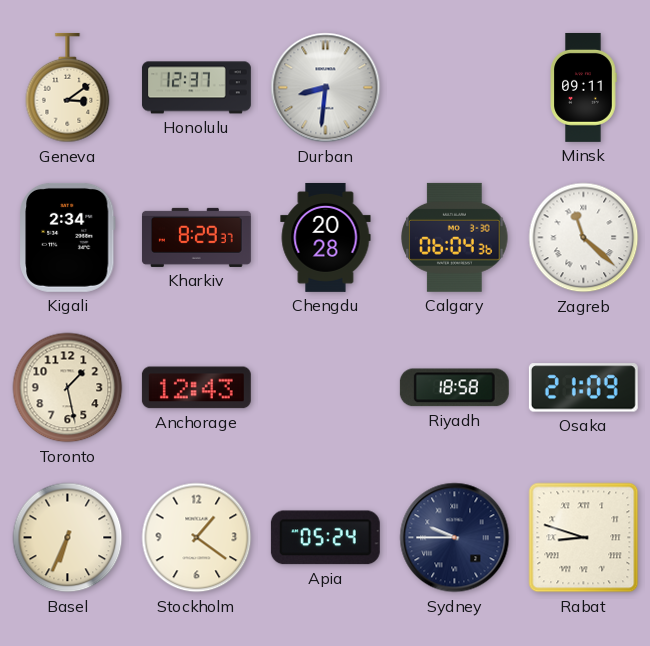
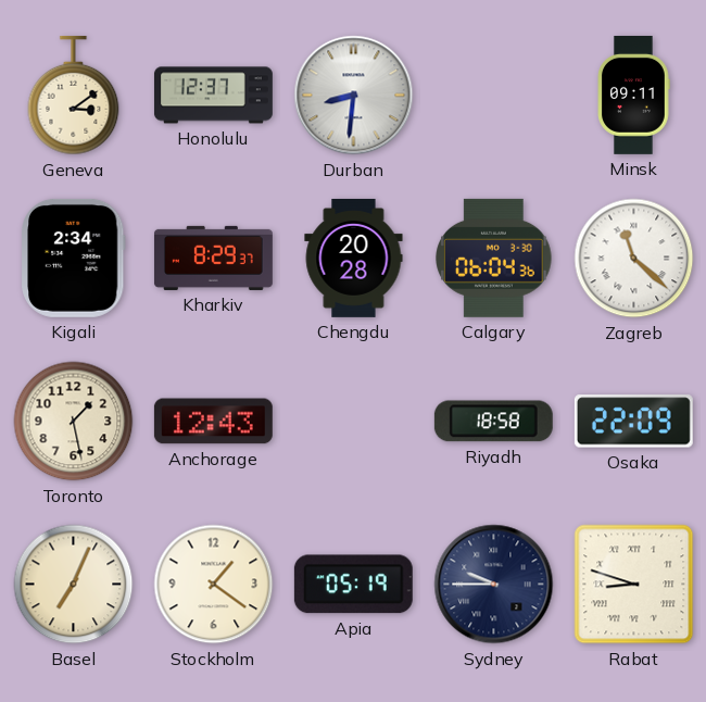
Osaka: 21:09 -> 22:09
Basel: 6:34 -> 7:04
Apia: 05:24 -> 05:19
